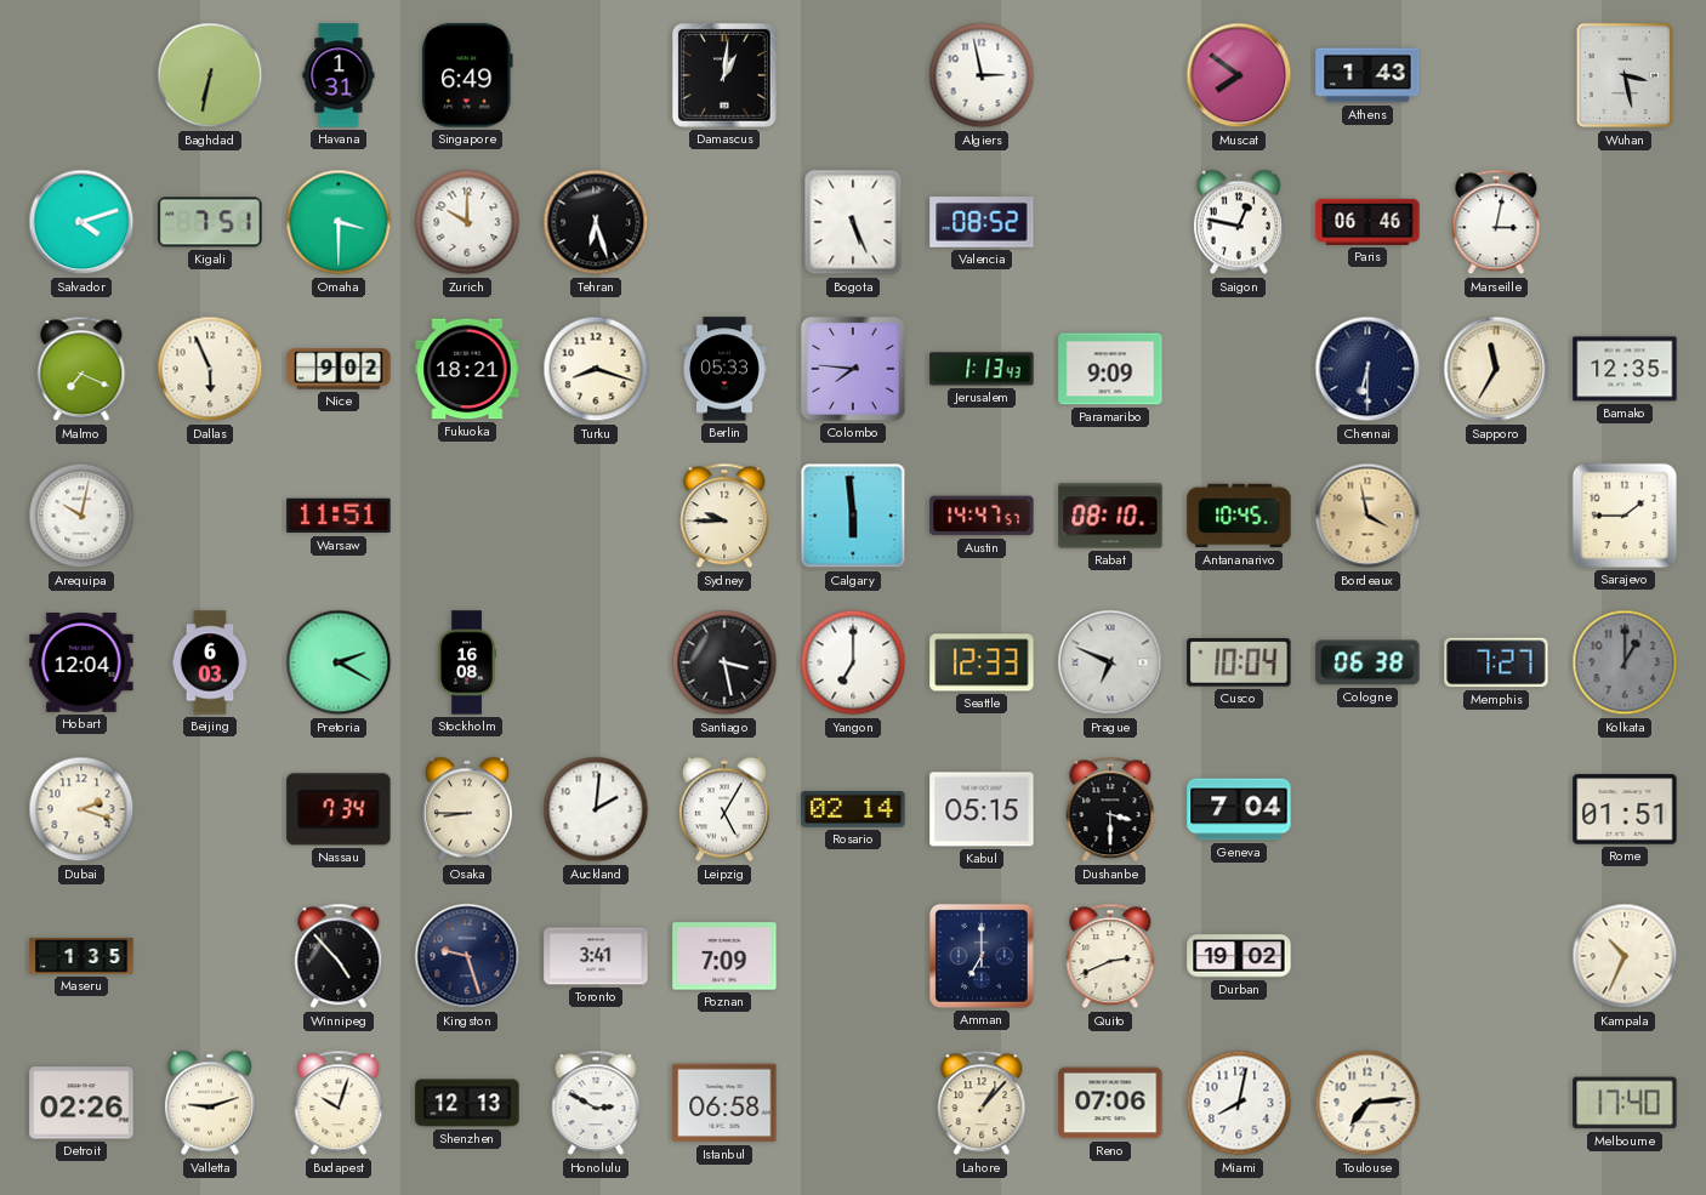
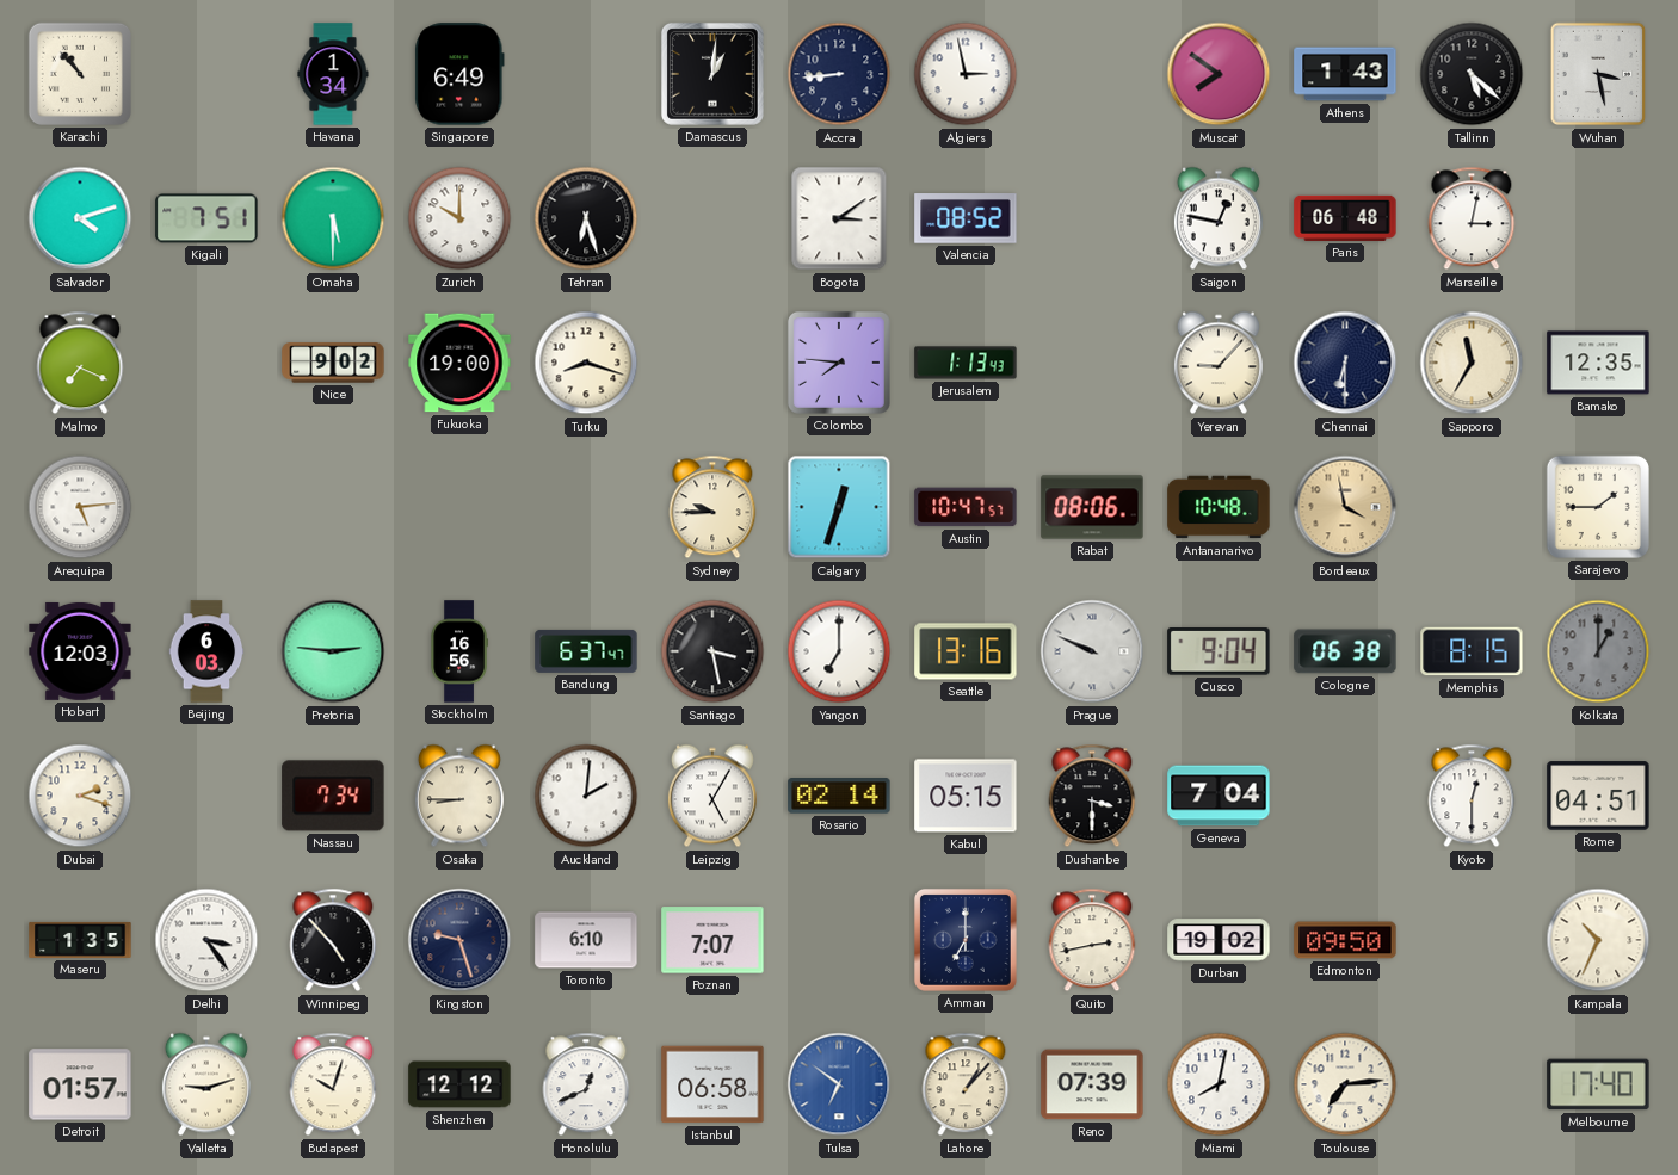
Karachi: none -> 10:53
Baghdad: 6:32 -> none
Havana: 1:31 -> 1:34
Accra: none -> 8:44
Tallinn: none -> 5:22
Omaha: 3:30 -> 5:30
Bogota: 5:26 -> 3:09
Paris: 06:46 -> 06:48
Dallas: 5:56 -> none
Fukuoka: 18:21 -> 19:00
Berlin: 05:33 -> none
Paramaribo: 9:09 -> none
Yerevan: none -> 9:07
Arequipa: 10:02 -> 5:14
Warsaw: 11:51 -> none
Calgary: 5:59 -> 12:33
Austin: 14:47 -> 10:47
Rabat: 08:10 -> 08:06
Antananarivo: 10:45 -> 10:48
Hobart: 12:04 -> 12:03
Pretoria: 2:20 -> 2:46
Stockholm: 16:08 -> 16:56
Bandung: none -> 6:37
Seattle: 12:33 -> 13:16
Prague: 6:49 -> 9:49
Cusco: 10:04 -> 9:04
Memphis: 7:27 -> 8:15
Kyoto: none -> 12:30
Rome: 01:51 -> 04:51
Delhi: none -> 3:24
Toronto: 3:41 -> 6:10
Poznan: 7:09 -> 7:07
Quito: 2:41 -> 2:43
Edmonton: none -> 09:50
Detroit: 02:26 -> 01:57
Shenzhen: 12:13 -> 12:12
Honolulu: 2:50 -> 12:41
Tulsa: none -> 6:51
Reno: 07:06 -> 07:39
